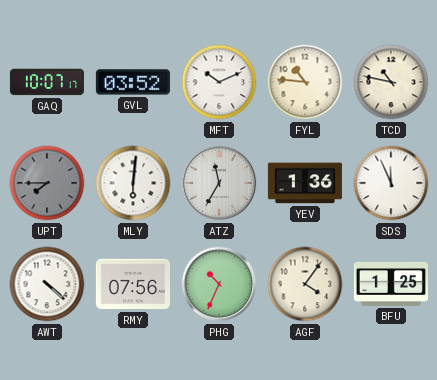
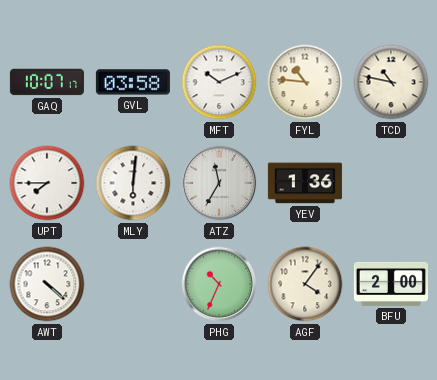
GVL: 03:52 -> 03:58
UPT dial: grey -> white
SDS: 11:56 -> none
RMY: 07:56 -> none
BFU: 1:25 -> 2:00
